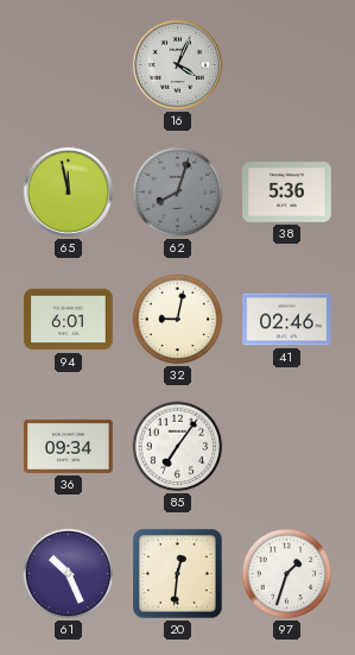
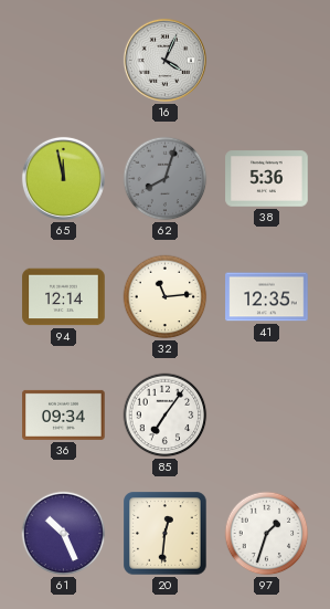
94: 6:01 -> 12:14
32: 9:02 -> 11:14
41: 02:46 -> 12:35
